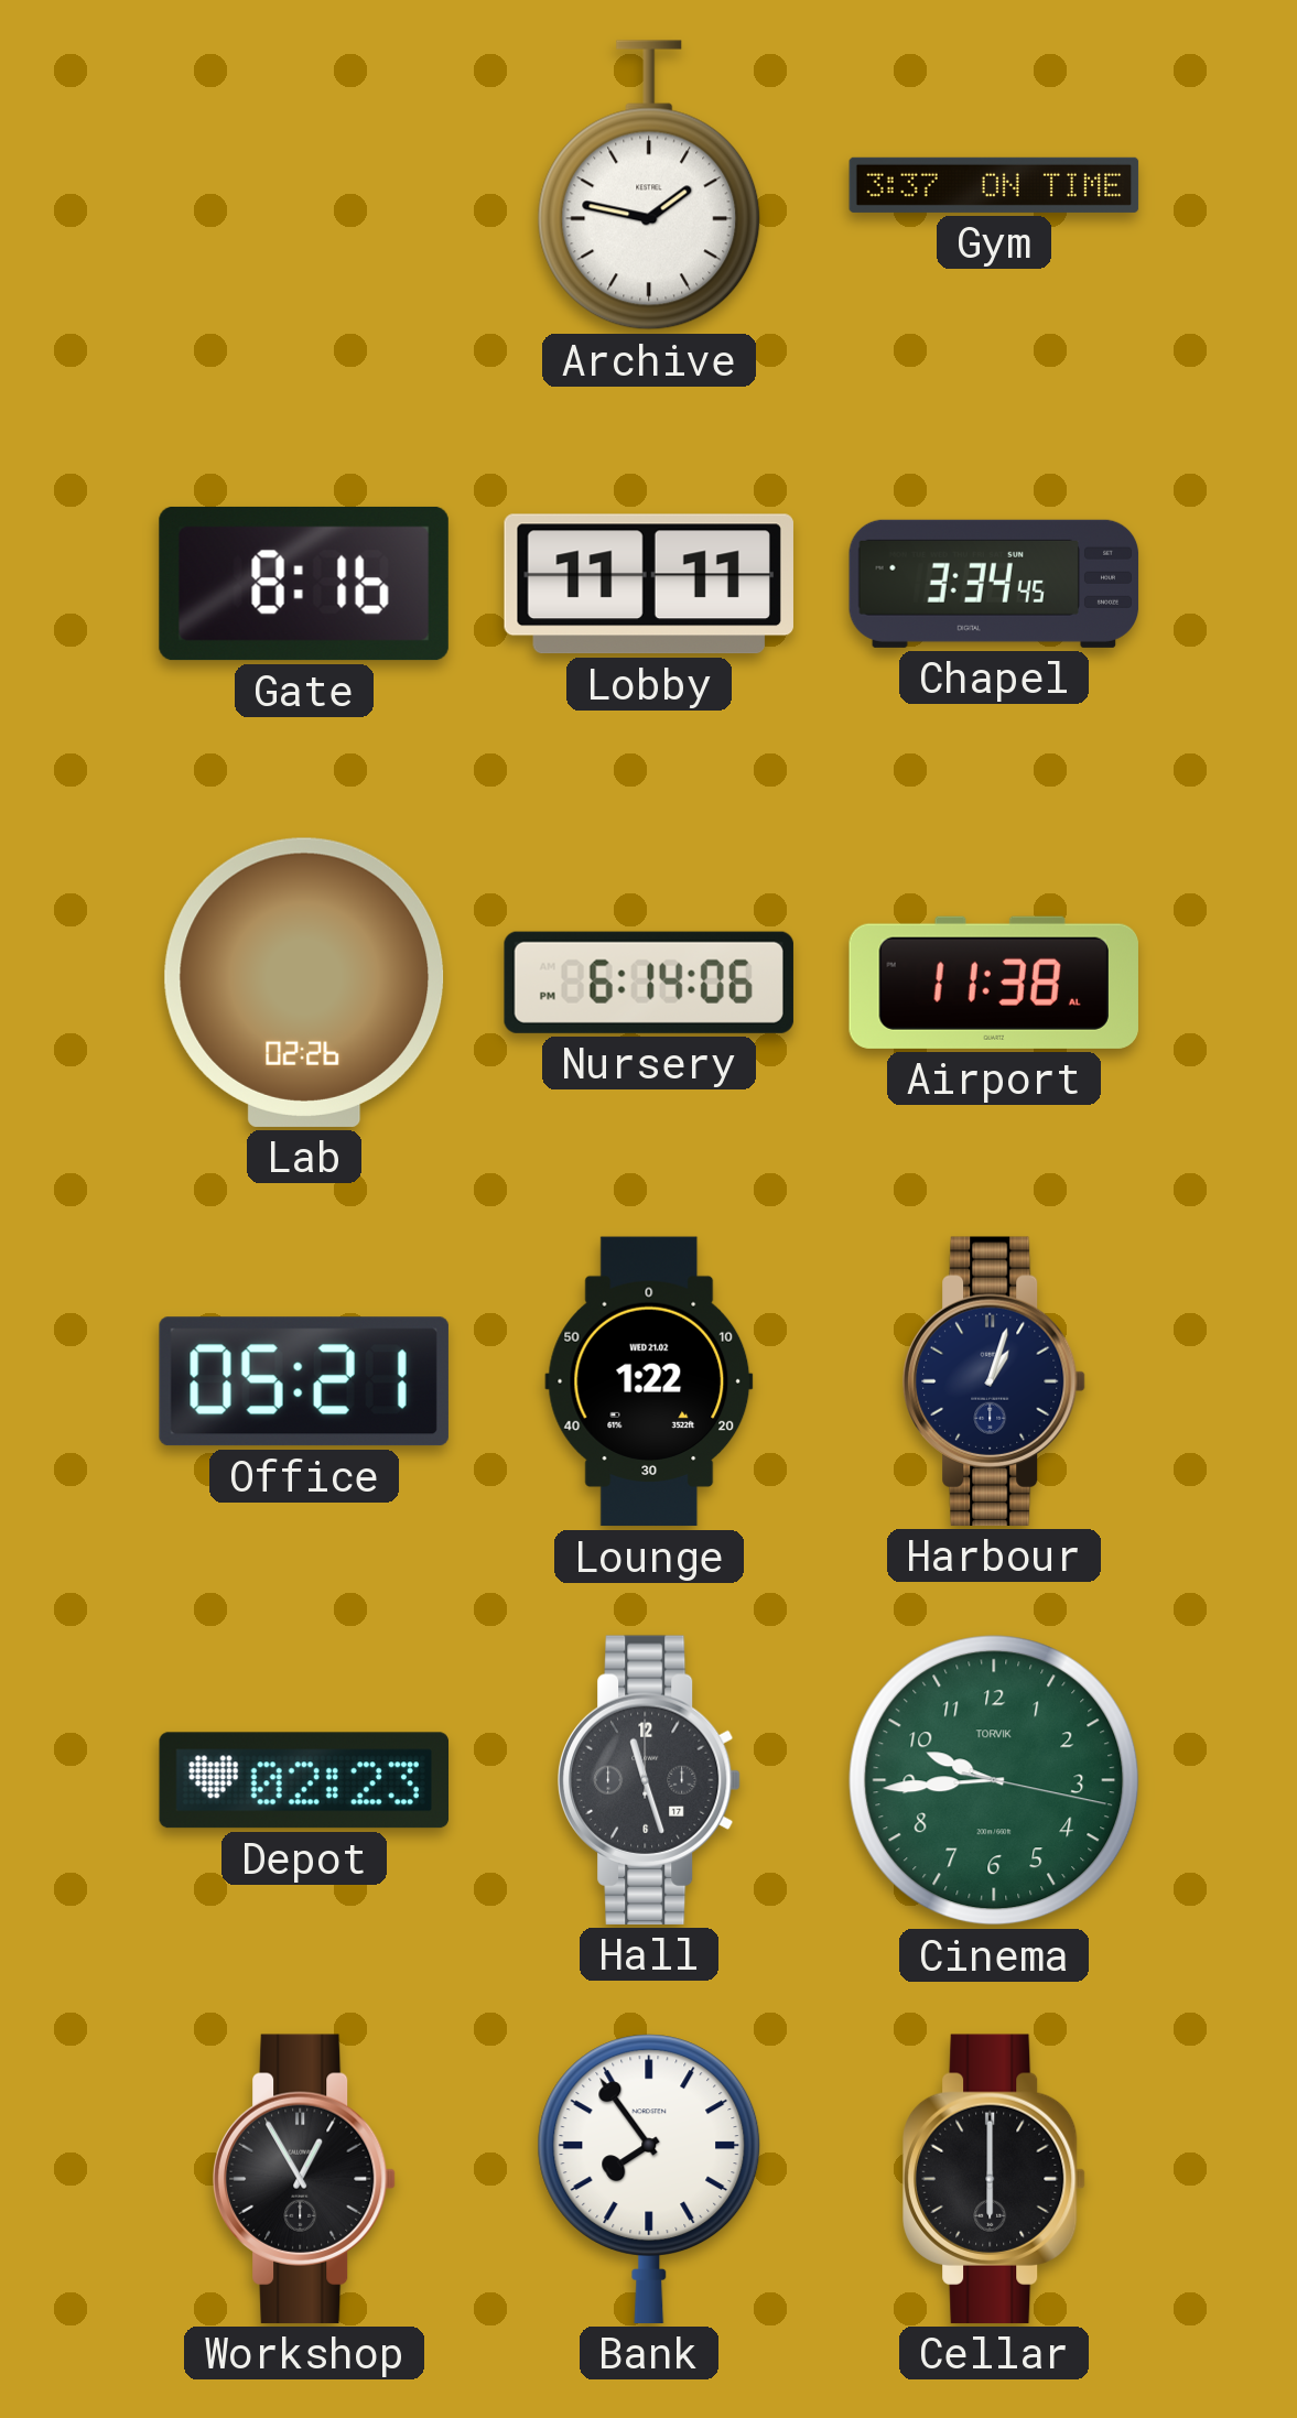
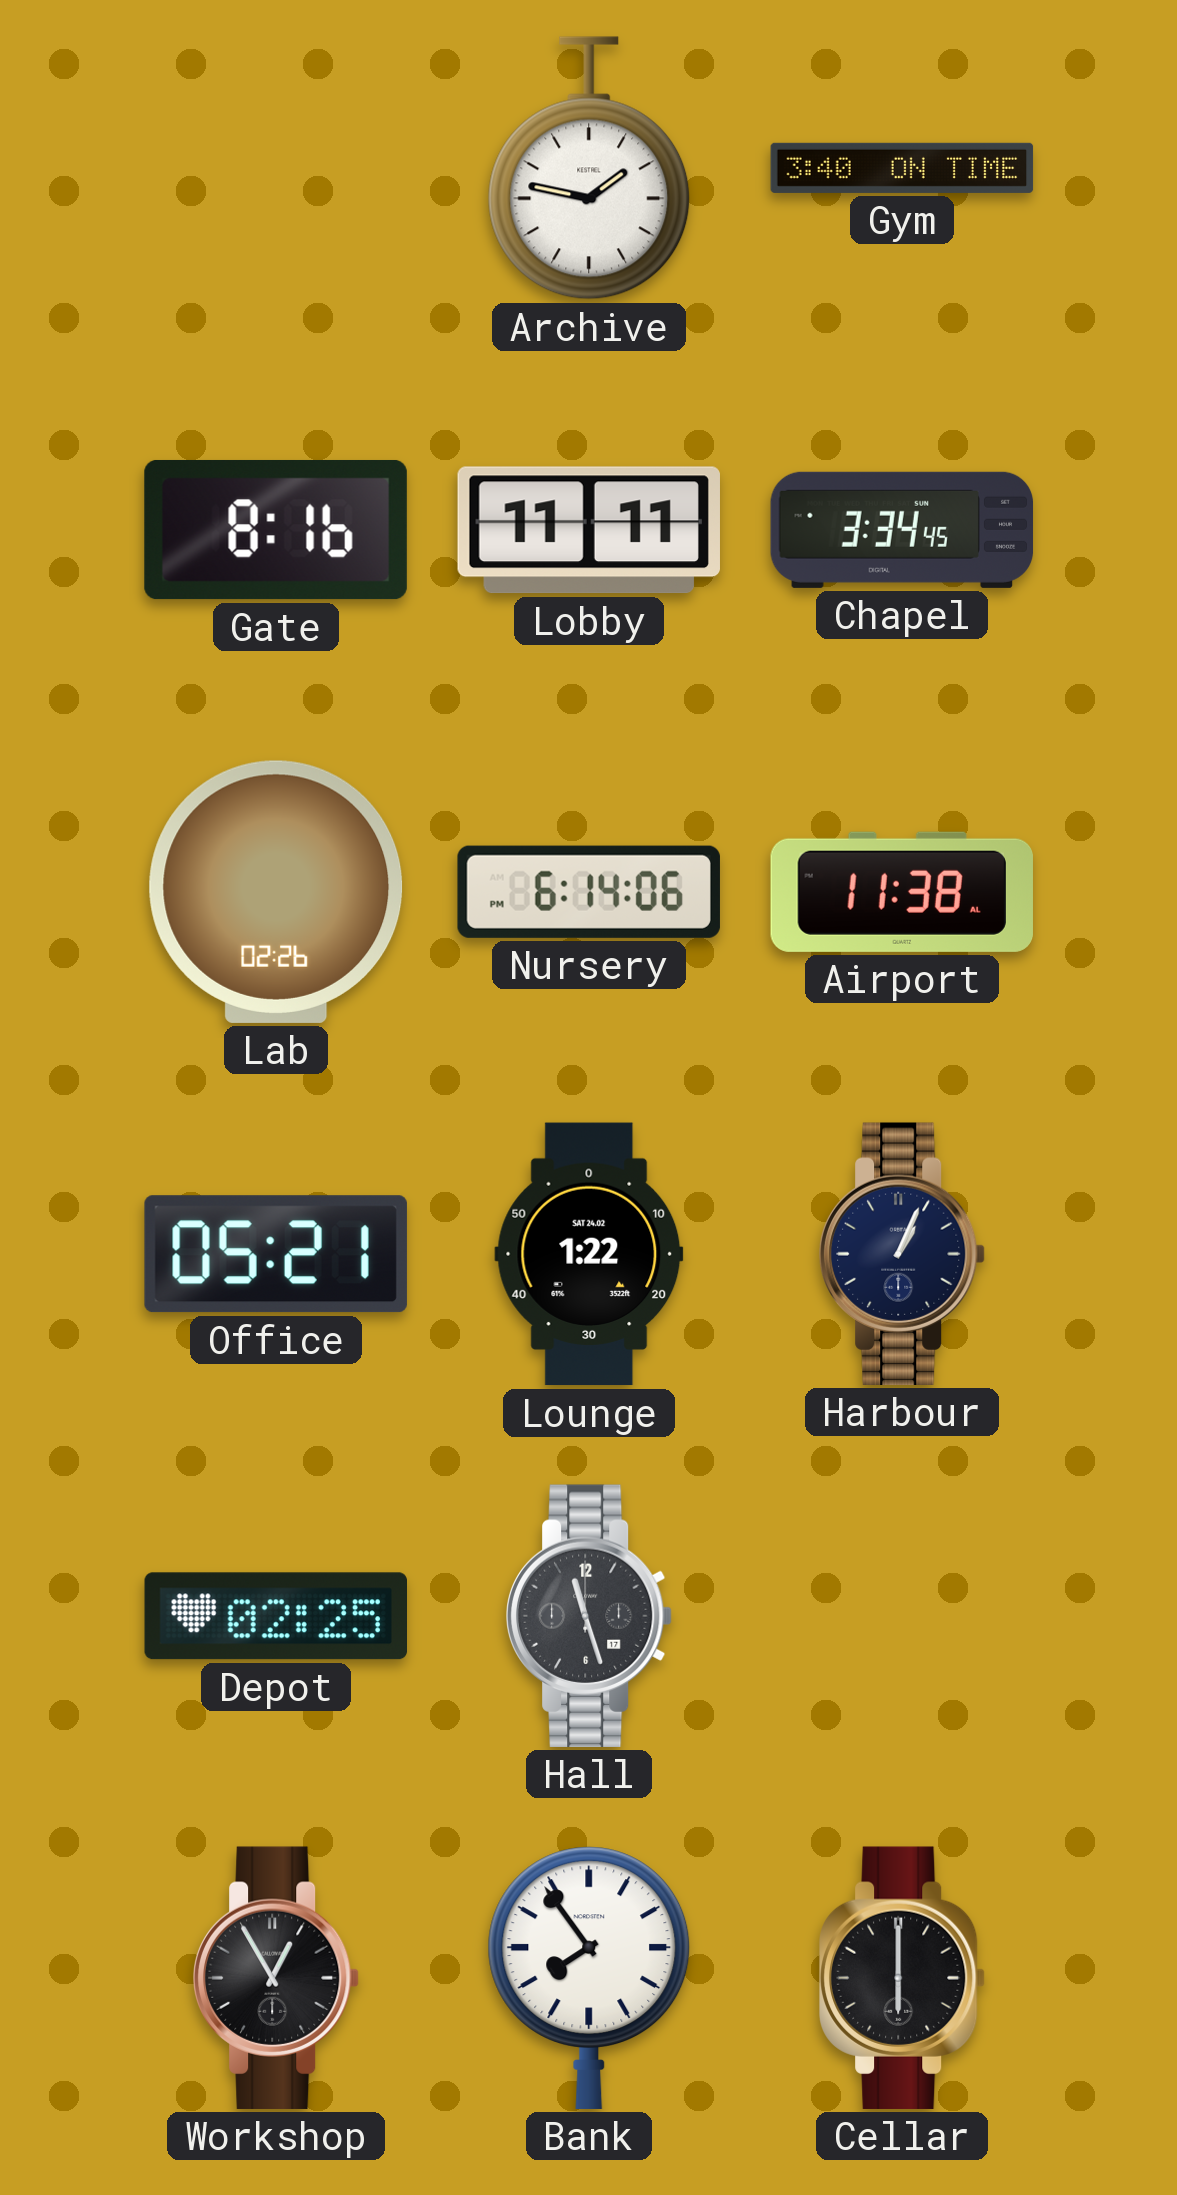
Gym: 3:37 -> 3:40
Lounge date: WED 21.02 -> SAT 24.02
Harbour: 1:03 -> 1:04
Depot: 02:23 -> 02:25
Cinema: 9:44 -> none
